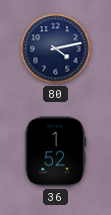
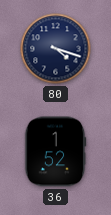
80: 4:13 -> 4:18
